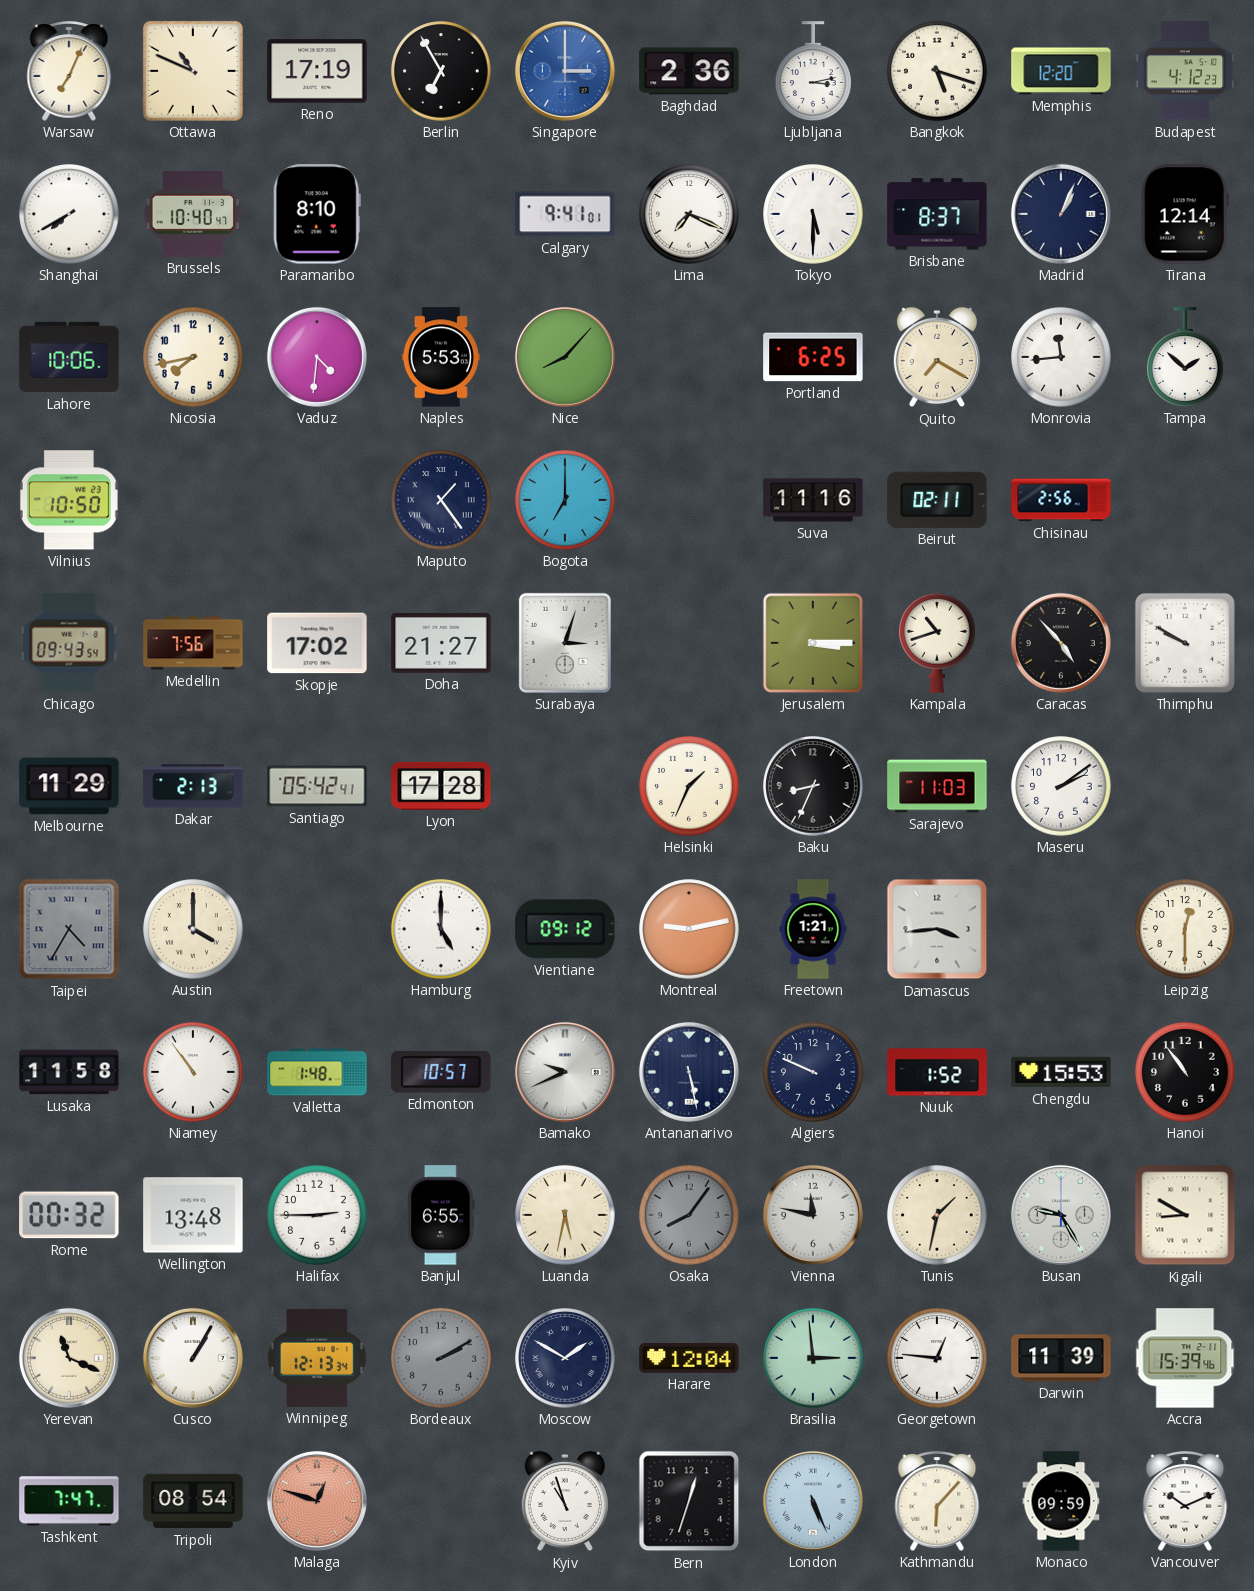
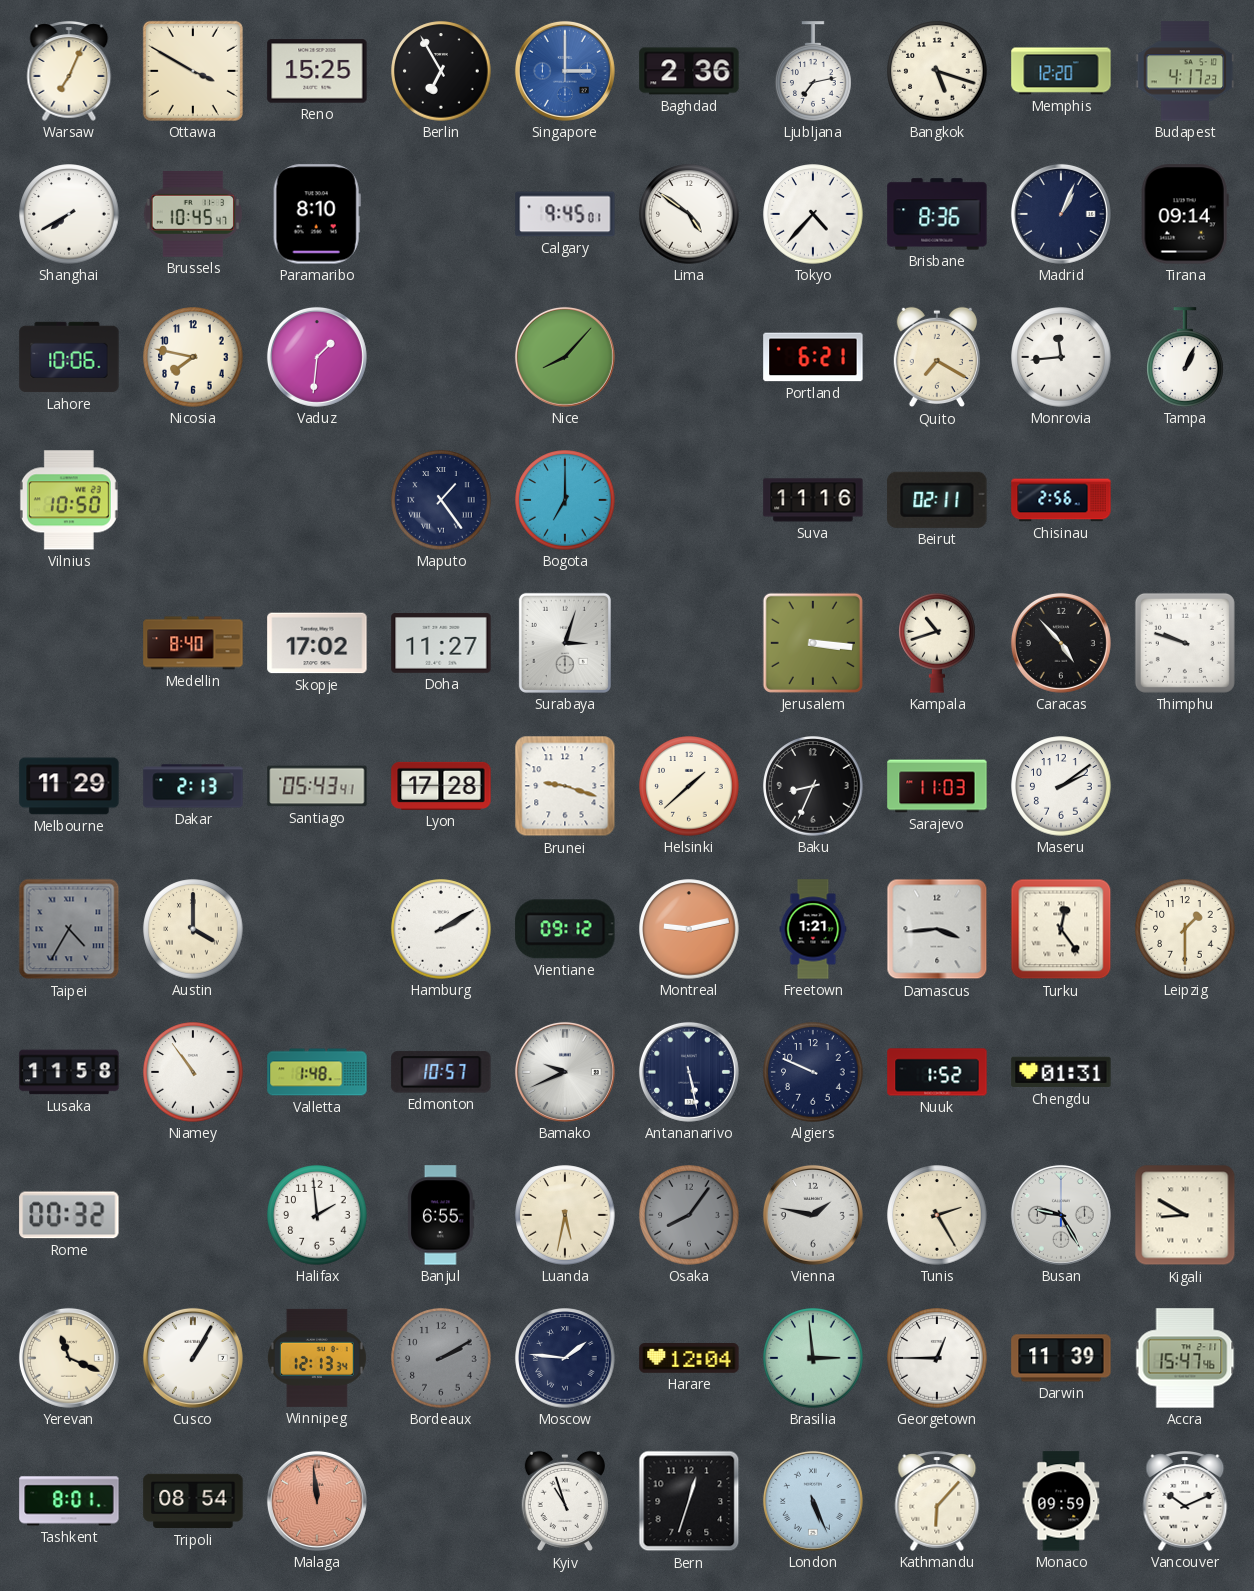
Ottawa: 10:49 -> 3:50
Reno: 17:19 -> 15:25
Ljubljana: 3:13 -> 7:13
Budapest: 4:12 -> 4:17
Brussels: 10:40 -> 10:45
Calgary: 9:41 -> 9:45
Lima: 7:19 -> 4:51
Tokyo: 5:30 -> 4:37
Brisbane: 8:37 -> 8:36
Tirana: 12:14 -> 09:14
Nicosia: 7:43 -> 7:47
Vaduz: 4:31 -> 1:31
Naples: 5:53 -> none
Portland: 6:25 -> 6:21
Tampa: 1:52 -> 1:04
Chicago: 09:43 -> none
Medellin: 7:56 -> 8:40
Doha: 21:27 -> 11:27
Jerusalem: 3:15 -> 3:16
Thimphu: 9:50 -> 9:48
Santiago: 05:42 -> 05:43
Brunei: none -> 9:18
Helsinki: 1:34 -> 1:38
Hamburg: 5:00 -> 2:10
Turku: none -> 12:24
Leipzig: 12:30 -> 1:30
Chengdu: 15:53 -> 01:31
Hanoi: 10:54 -> none
Wellington: 13:48 -> none
Halifax: 2:45 -> 1:59
Vienna: 11:47 -> 1:47
Tunis: 1:32 -> 2:25
Moscow: 1:50 -> 1:46
Georgetown: 12:46 -> 12:45
Accra: 15:39 -> 15:47
Tashkent: 7:47 -> 8:01
Malaga: 12:48 -> 11:59
